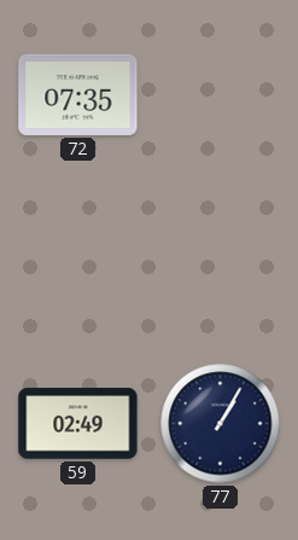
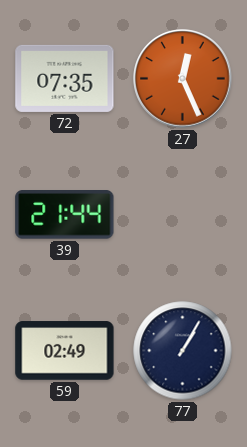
27: none -> 12:26
39: none -> 21:44
